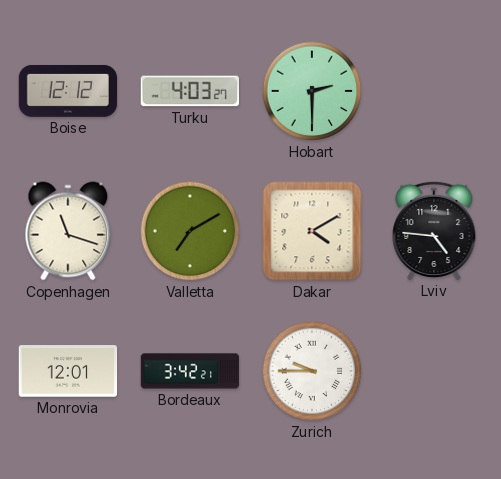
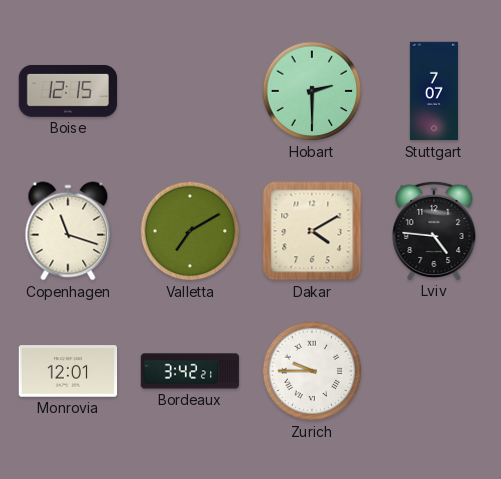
Boise: 12:12 -> 12:15
Turku: 4:03 -> none
Stuttgart: none -> 7:07
